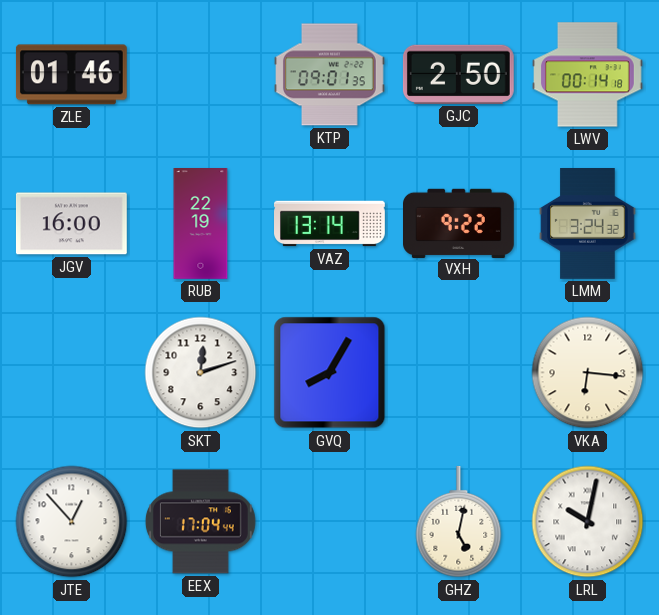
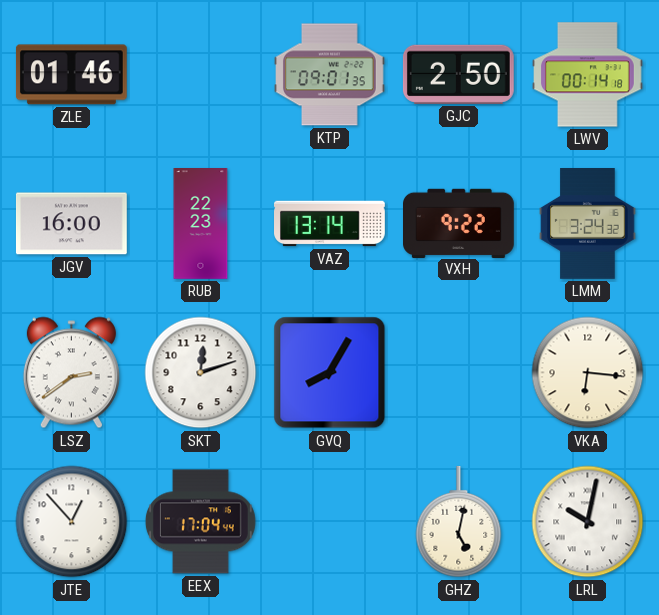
RUB: 22:19 -> 22:23
LSZ: none -> 2:39
